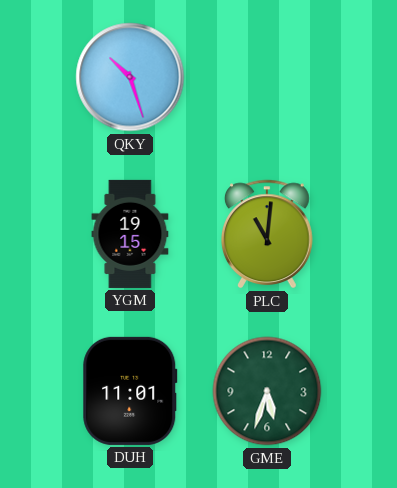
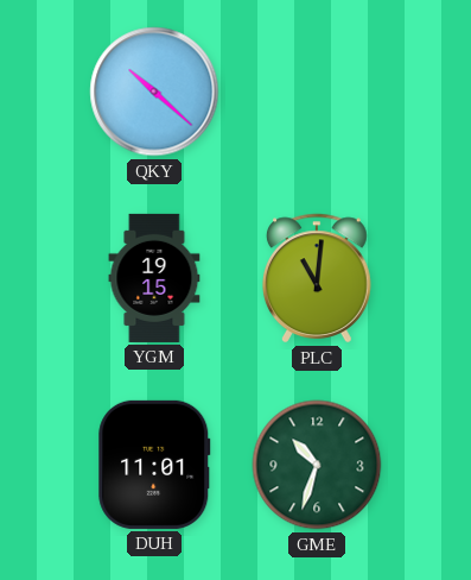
QKY: 10:27 -> 10:22
GME: 5:33 -> 10:33
